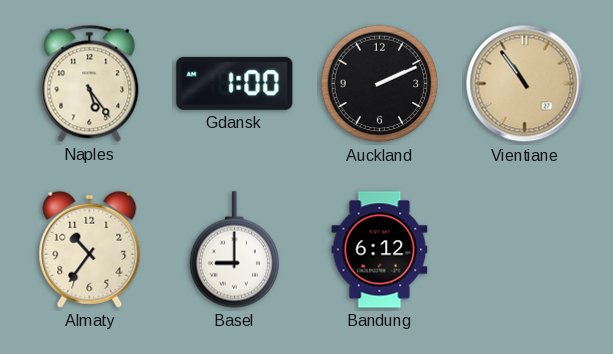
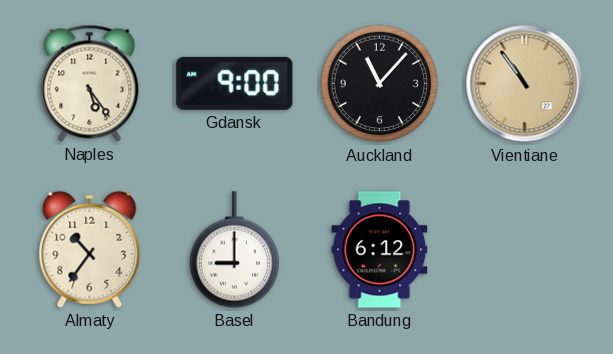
Gdansk: 1:00 -> 9:00
Auckland: 2:11 -> 11:07
